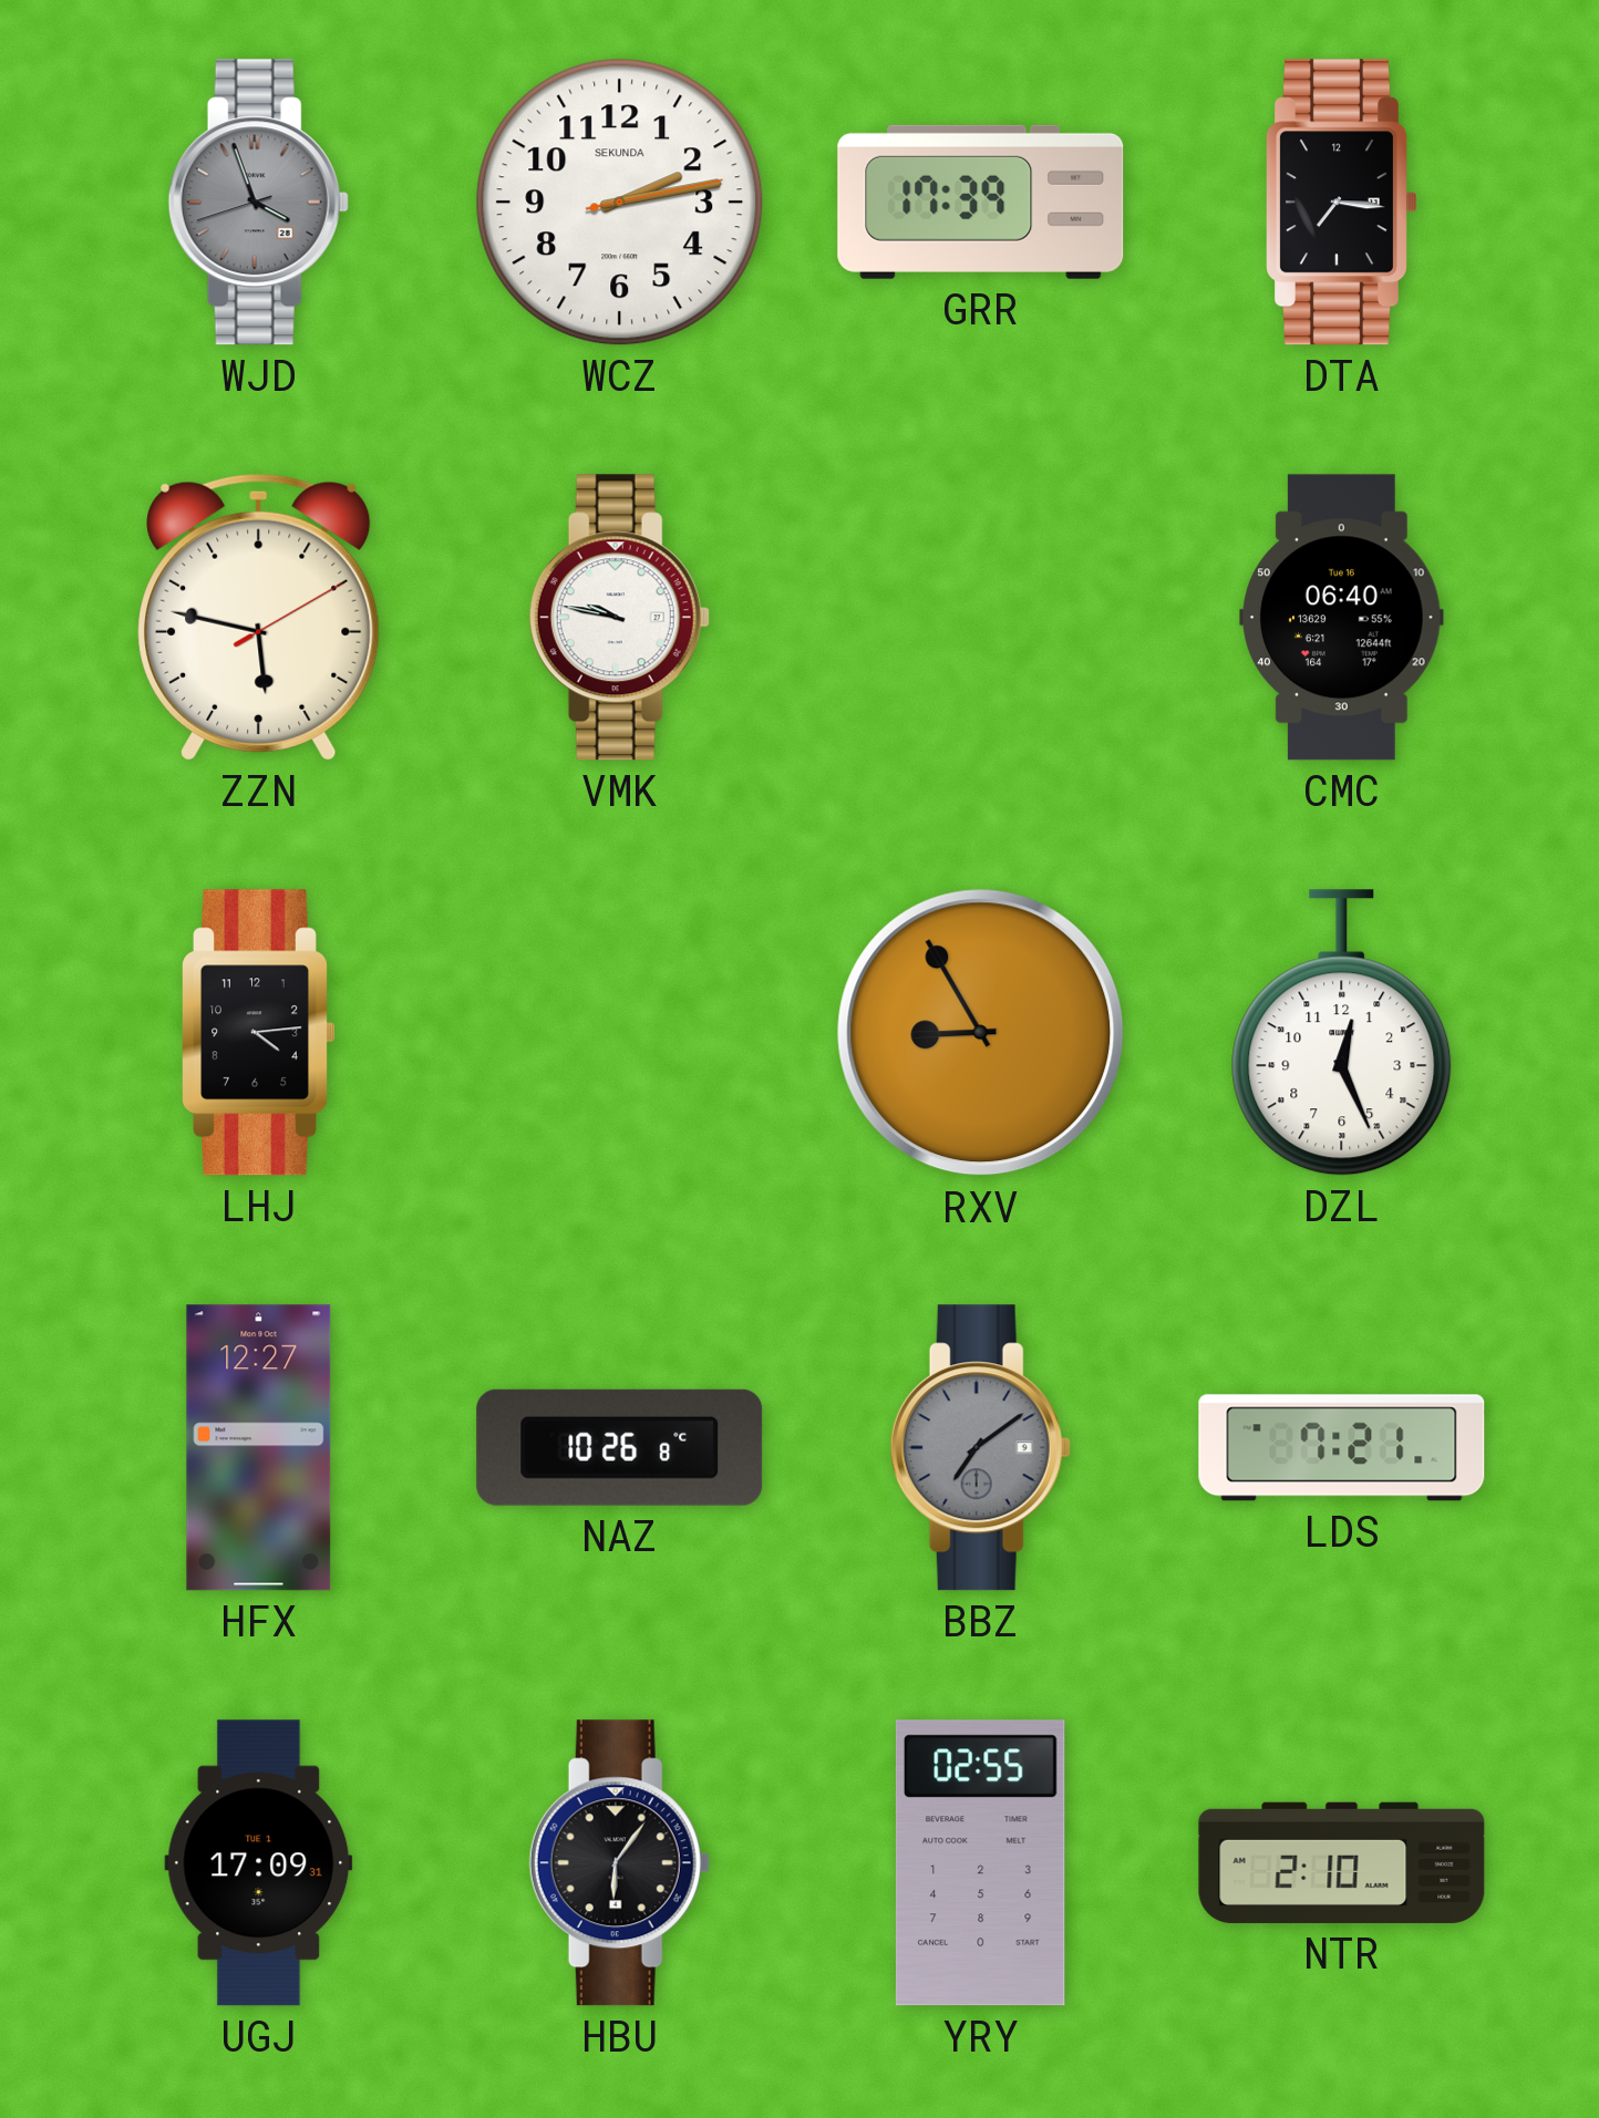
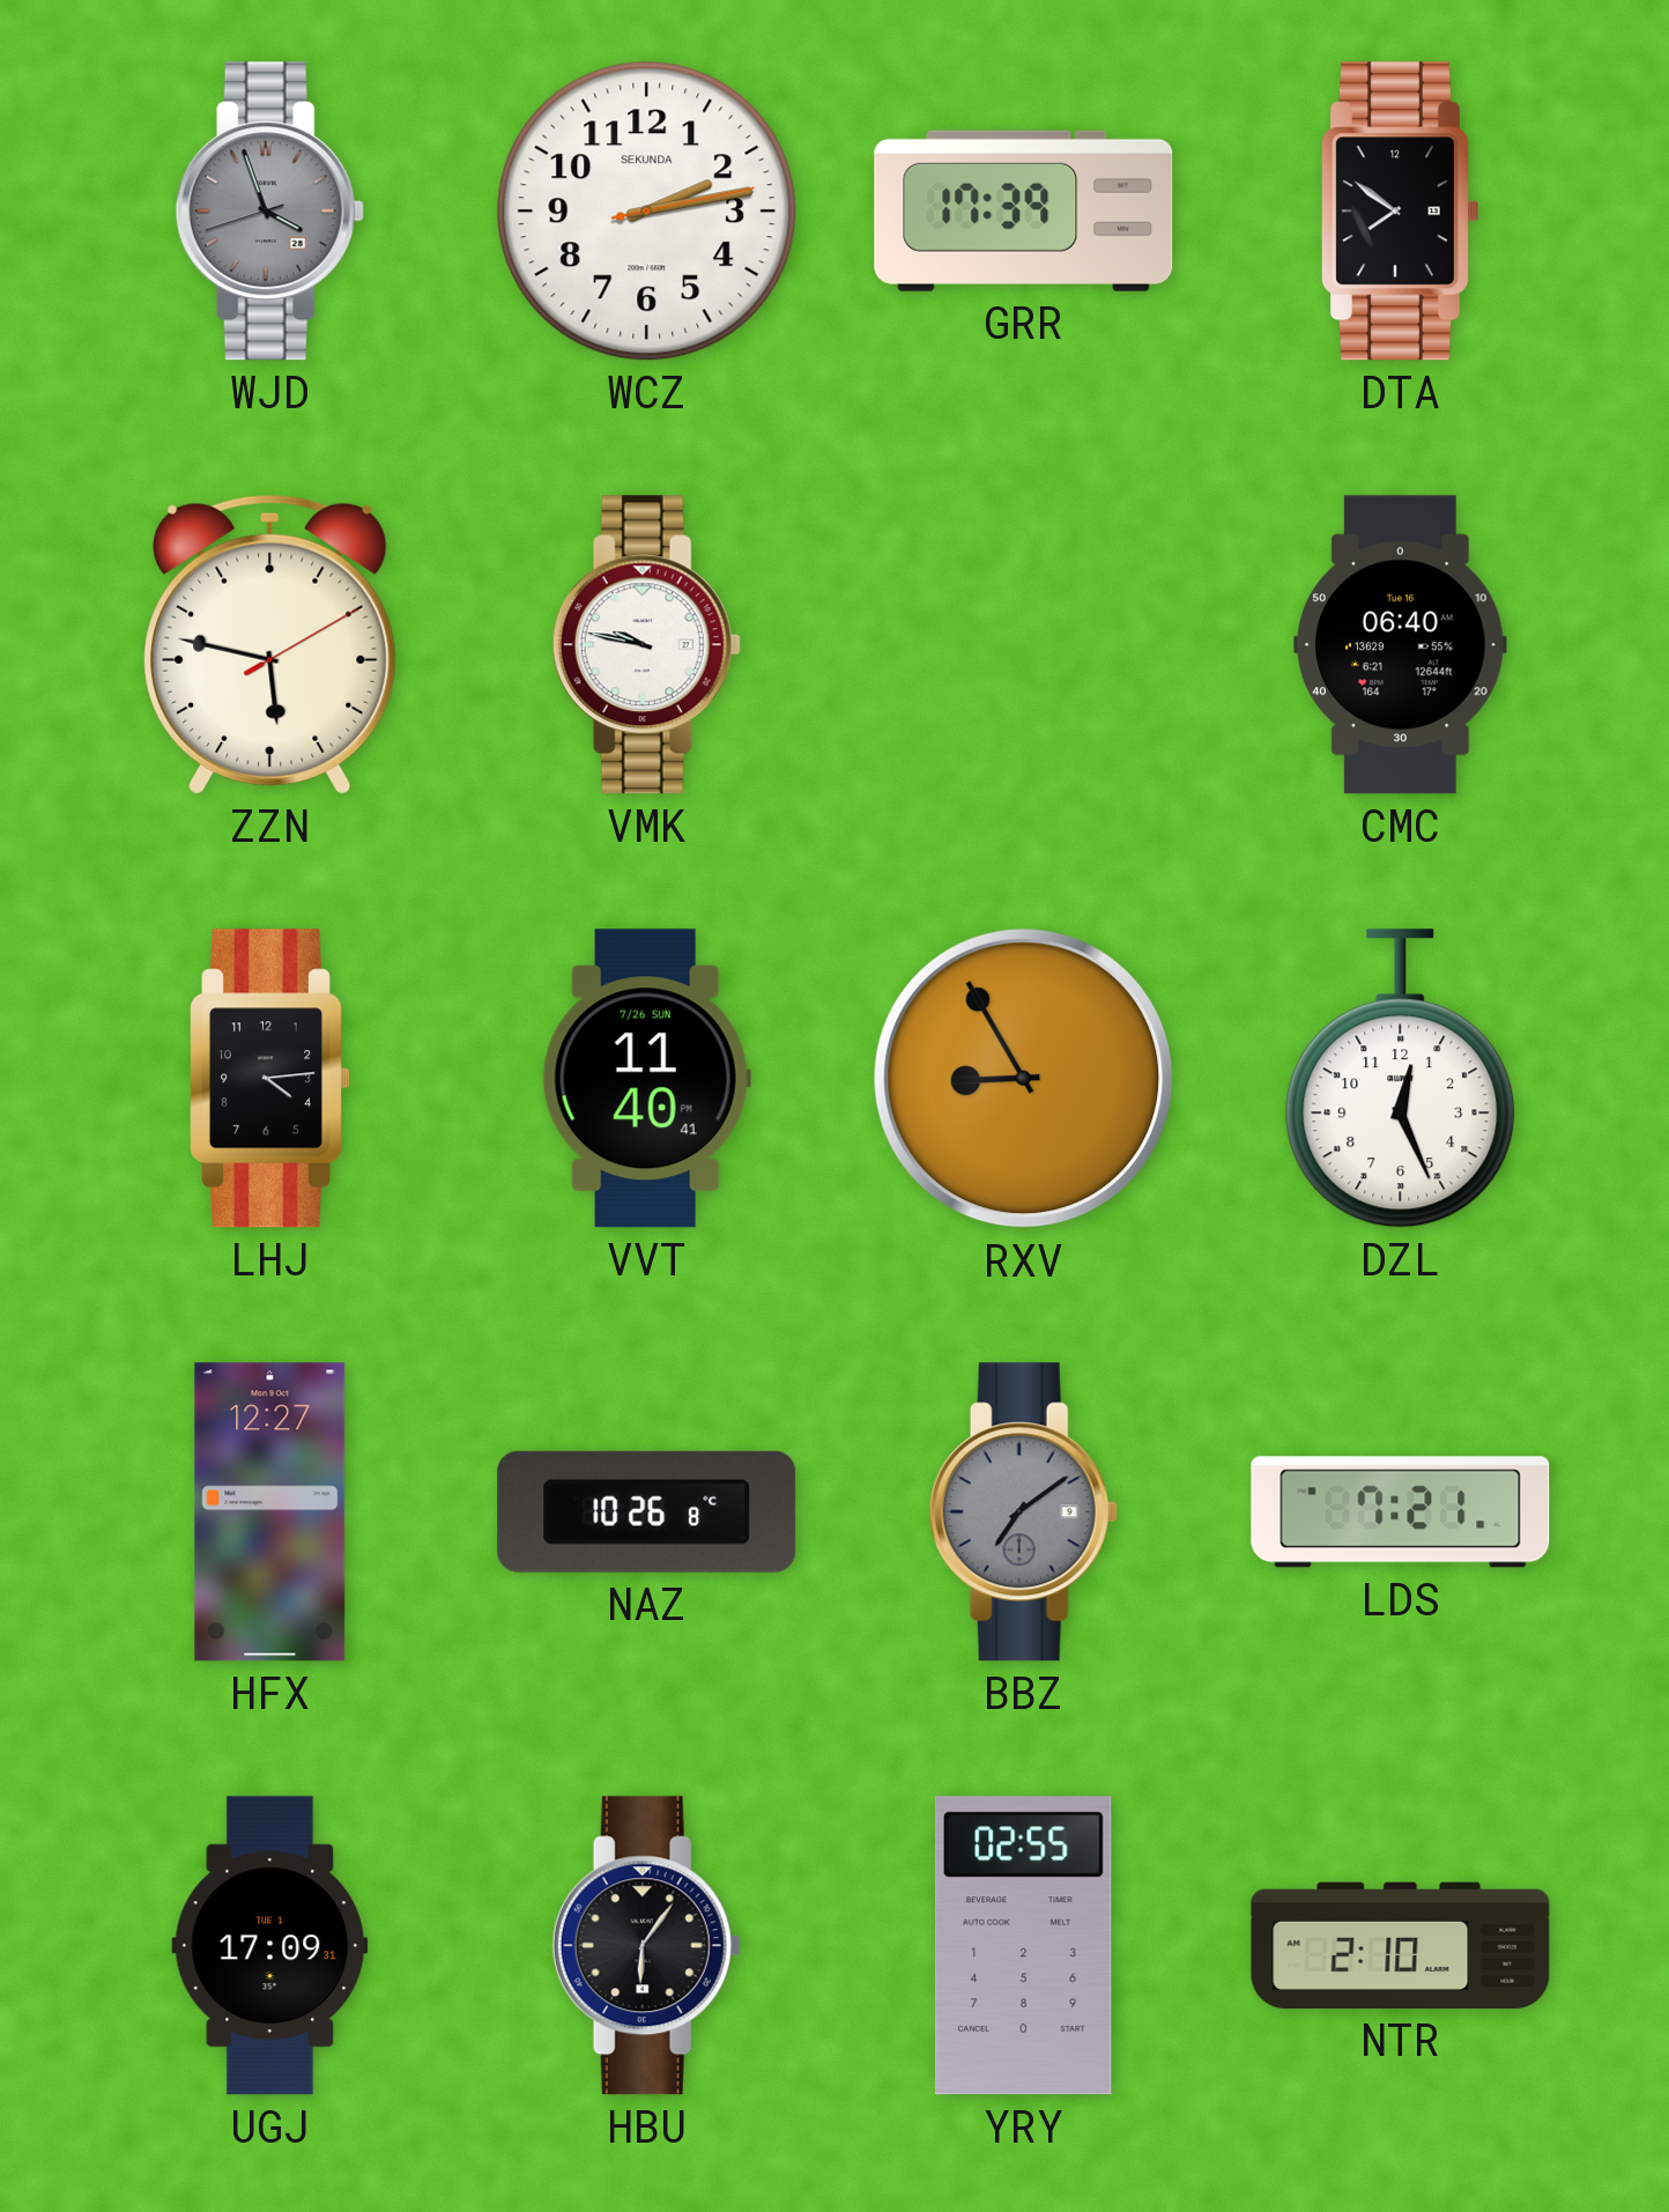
DTA: 7:16 -> 7:51
VVT: none -> 11:40
